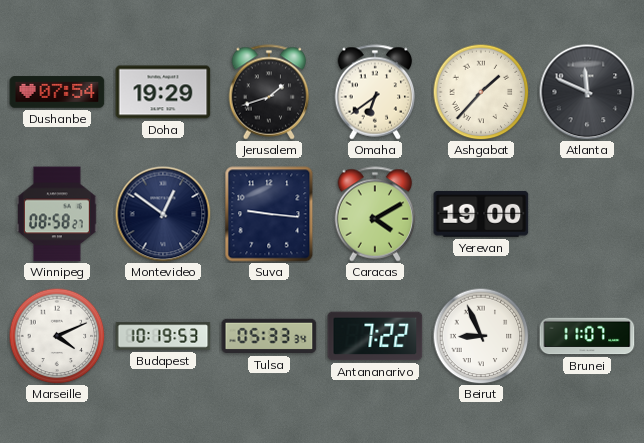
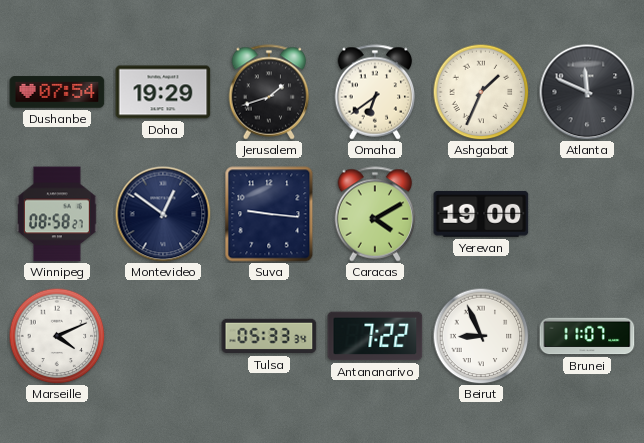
Ashgabat: 1:37 -> 1:34
Budapest: 10:19 -> none
